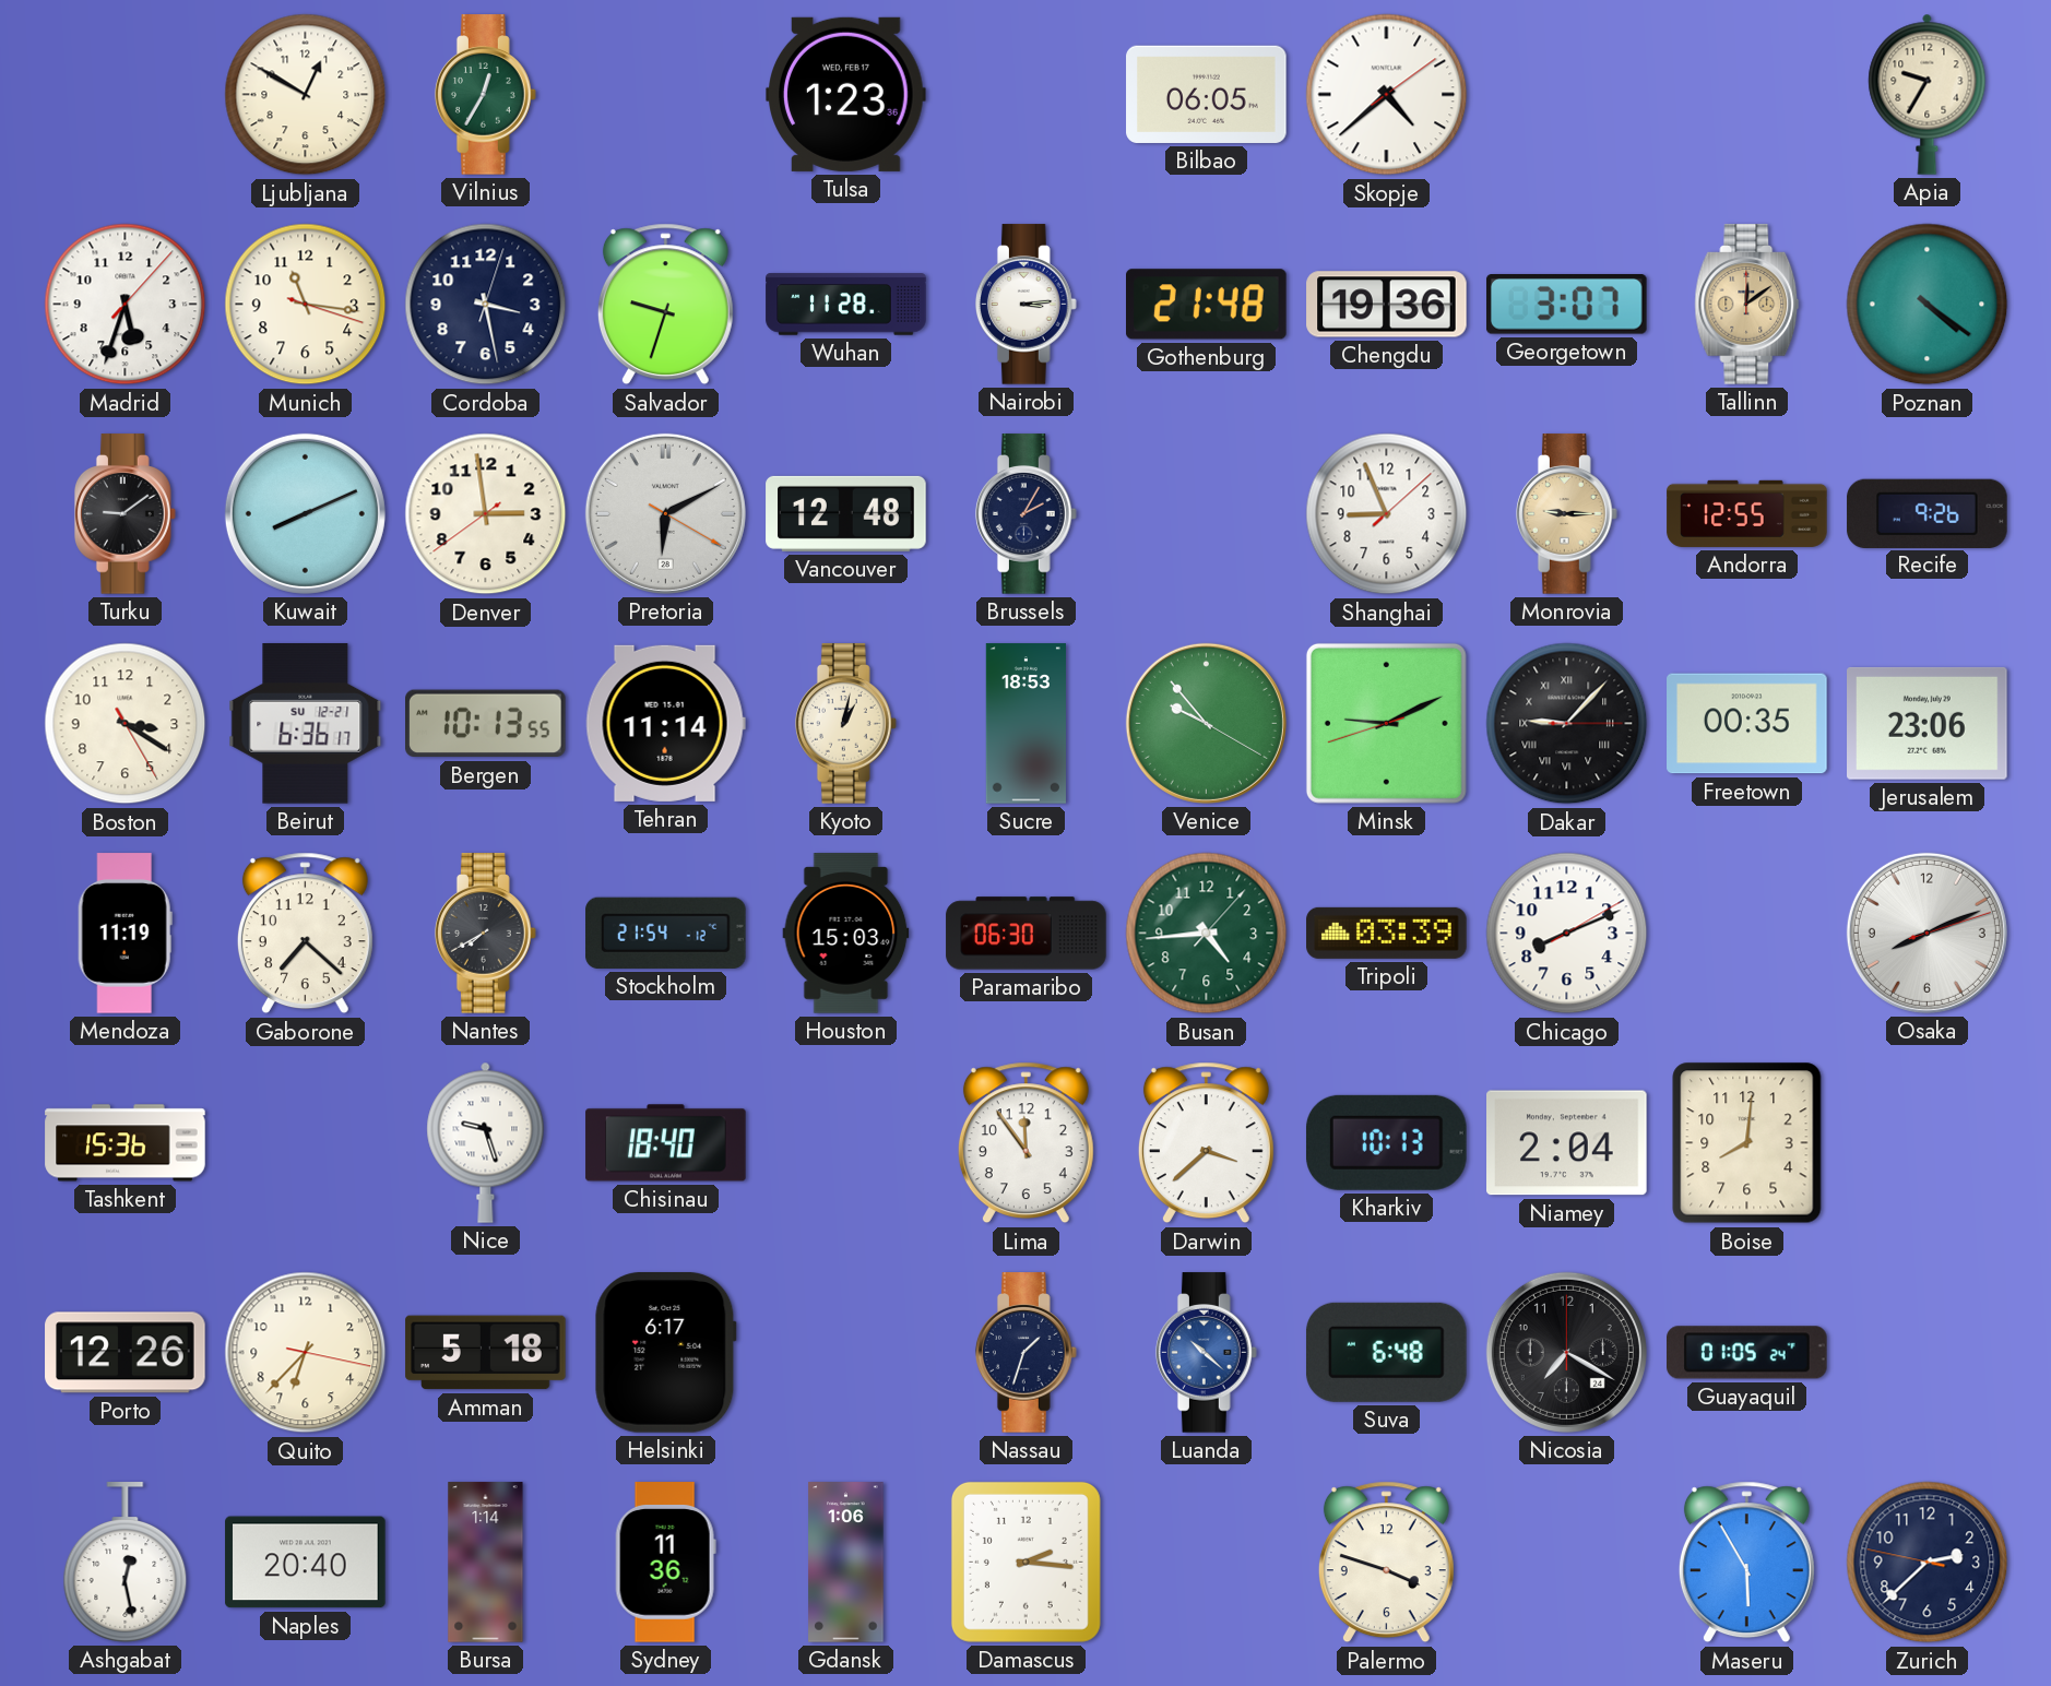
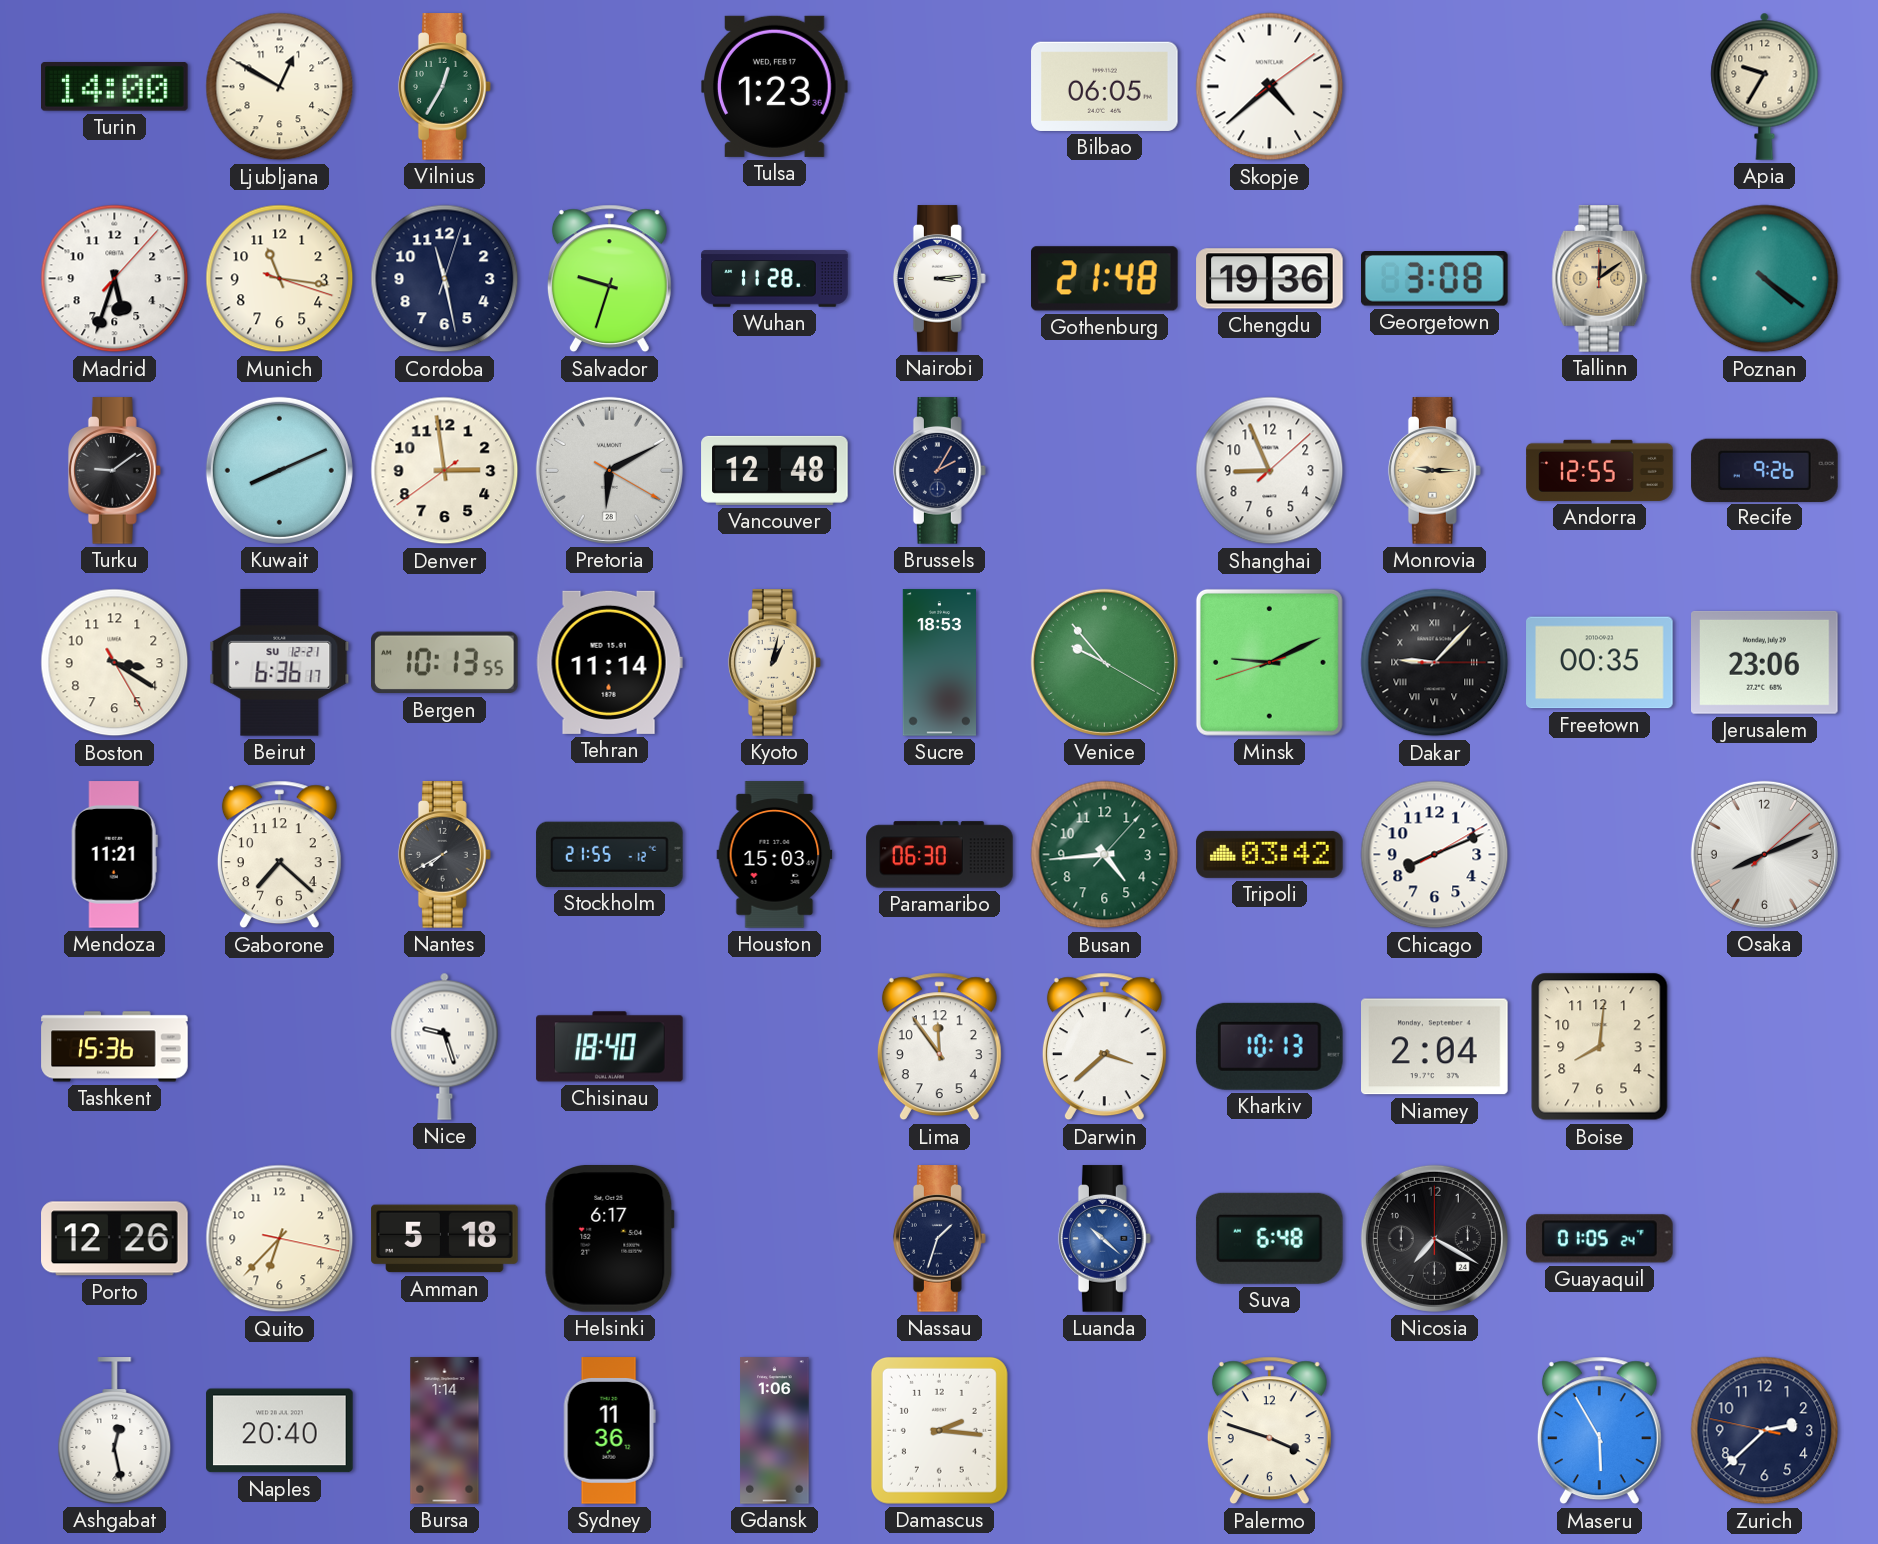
Turin: none -> 14:00
Cordoba: 3:28 -> 11:28
Georgetown: 3:07 -> 3:08
Mendoza: 11:19 -> 11:21
Stockholm: 21:54 -> 21:55
Tripoli: 03:39 -> 03:42
Osaka: 8:11:12 -> 8:11:08
